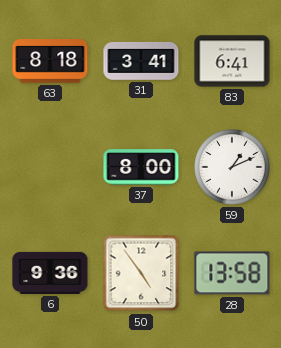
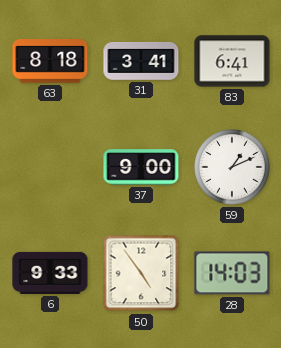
37: 8:00 -> 9:00
6: 9:36 -> 9:33
28: 13:58 -> 14:03
